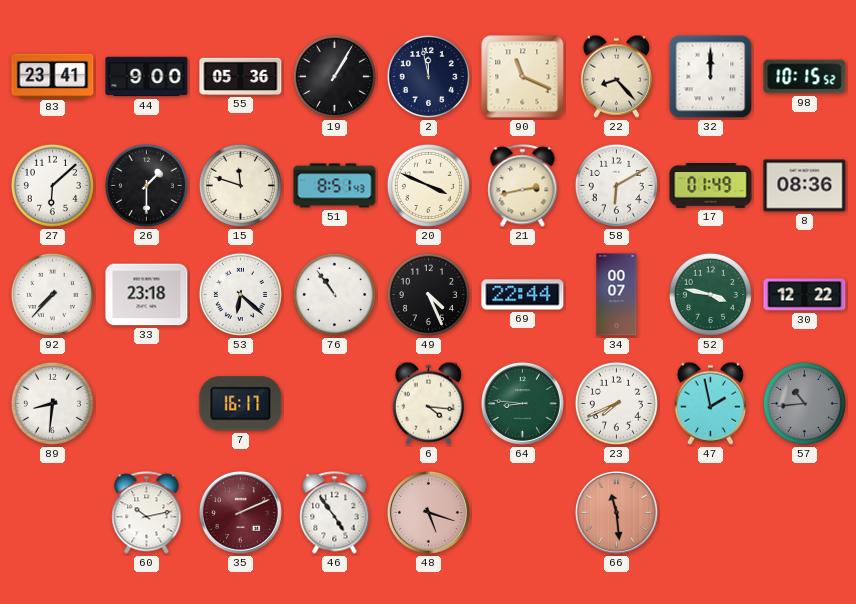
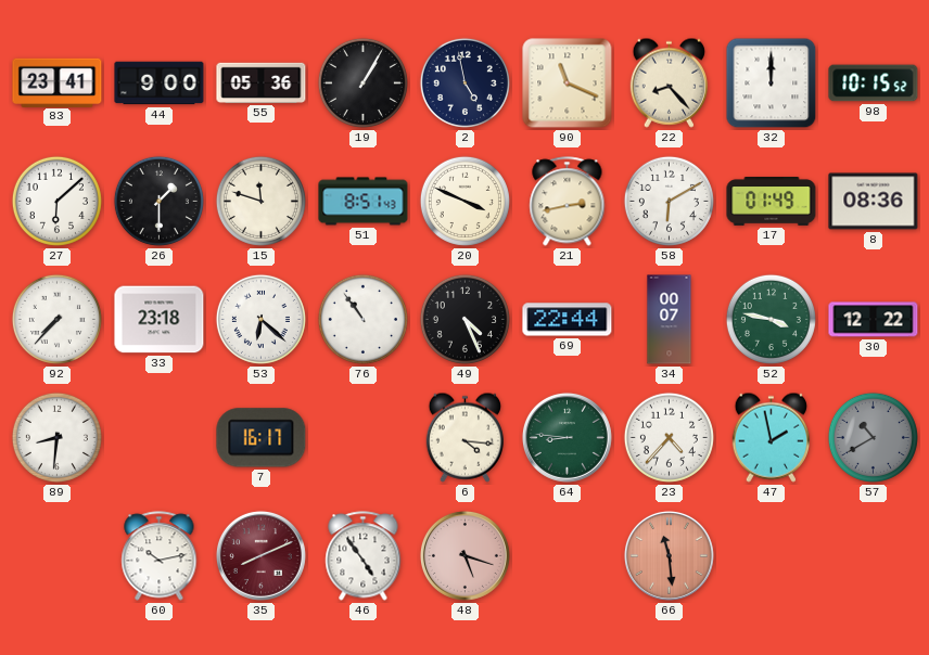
2: 11:58 -> 4:58
23: 7:41 -> 4:37
57: 10:44 -> 10:40
35: 2:11 -> 8:11
